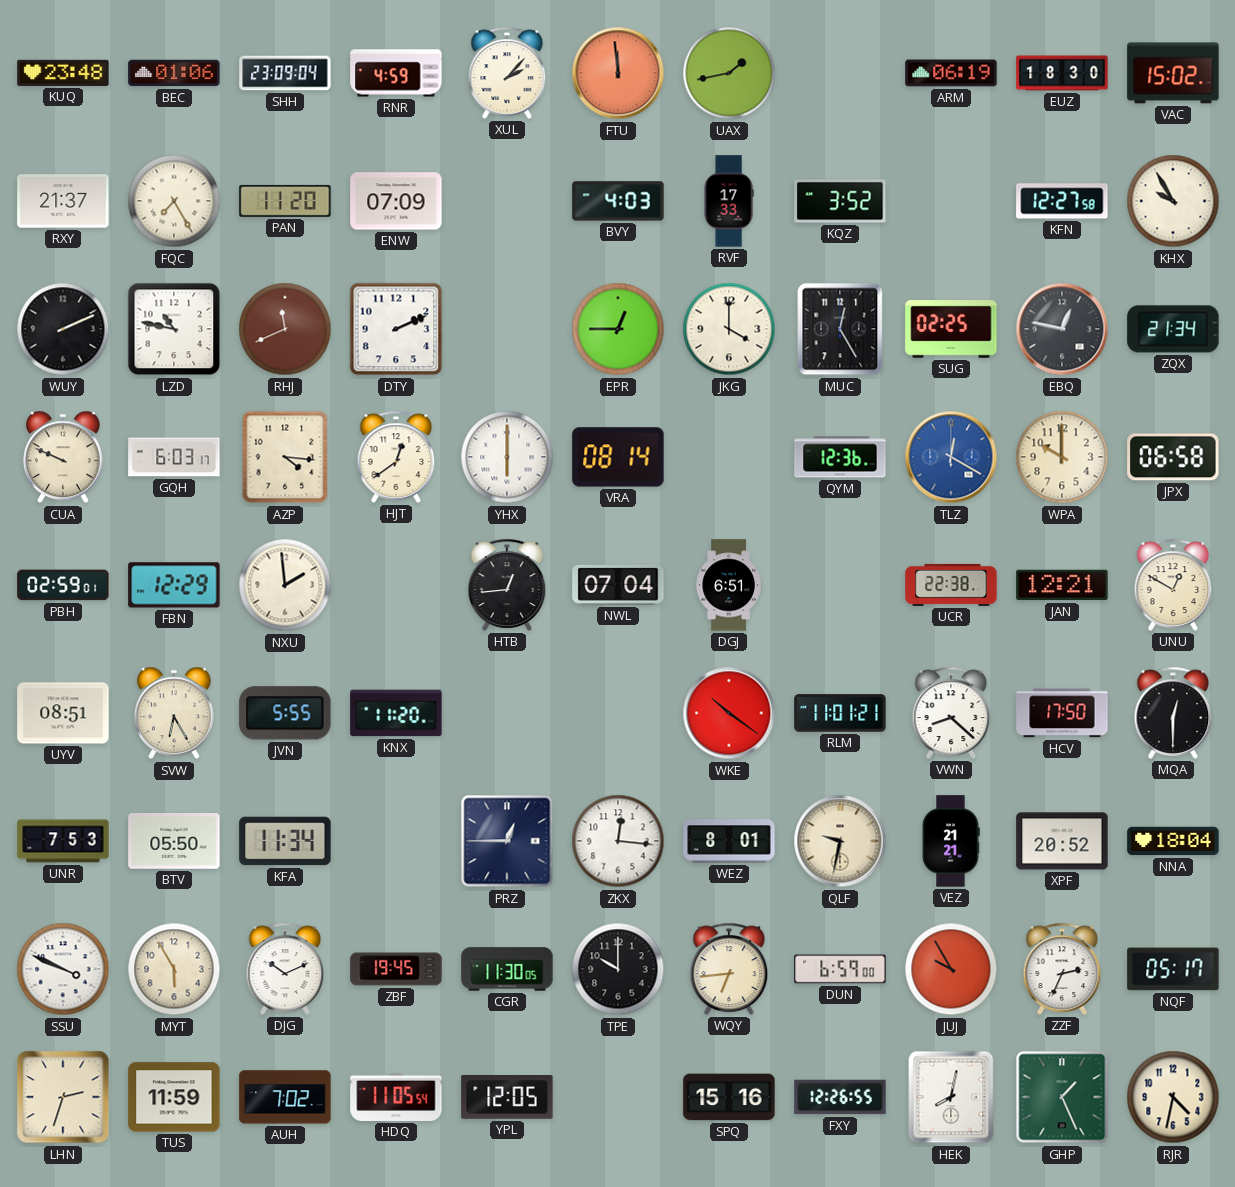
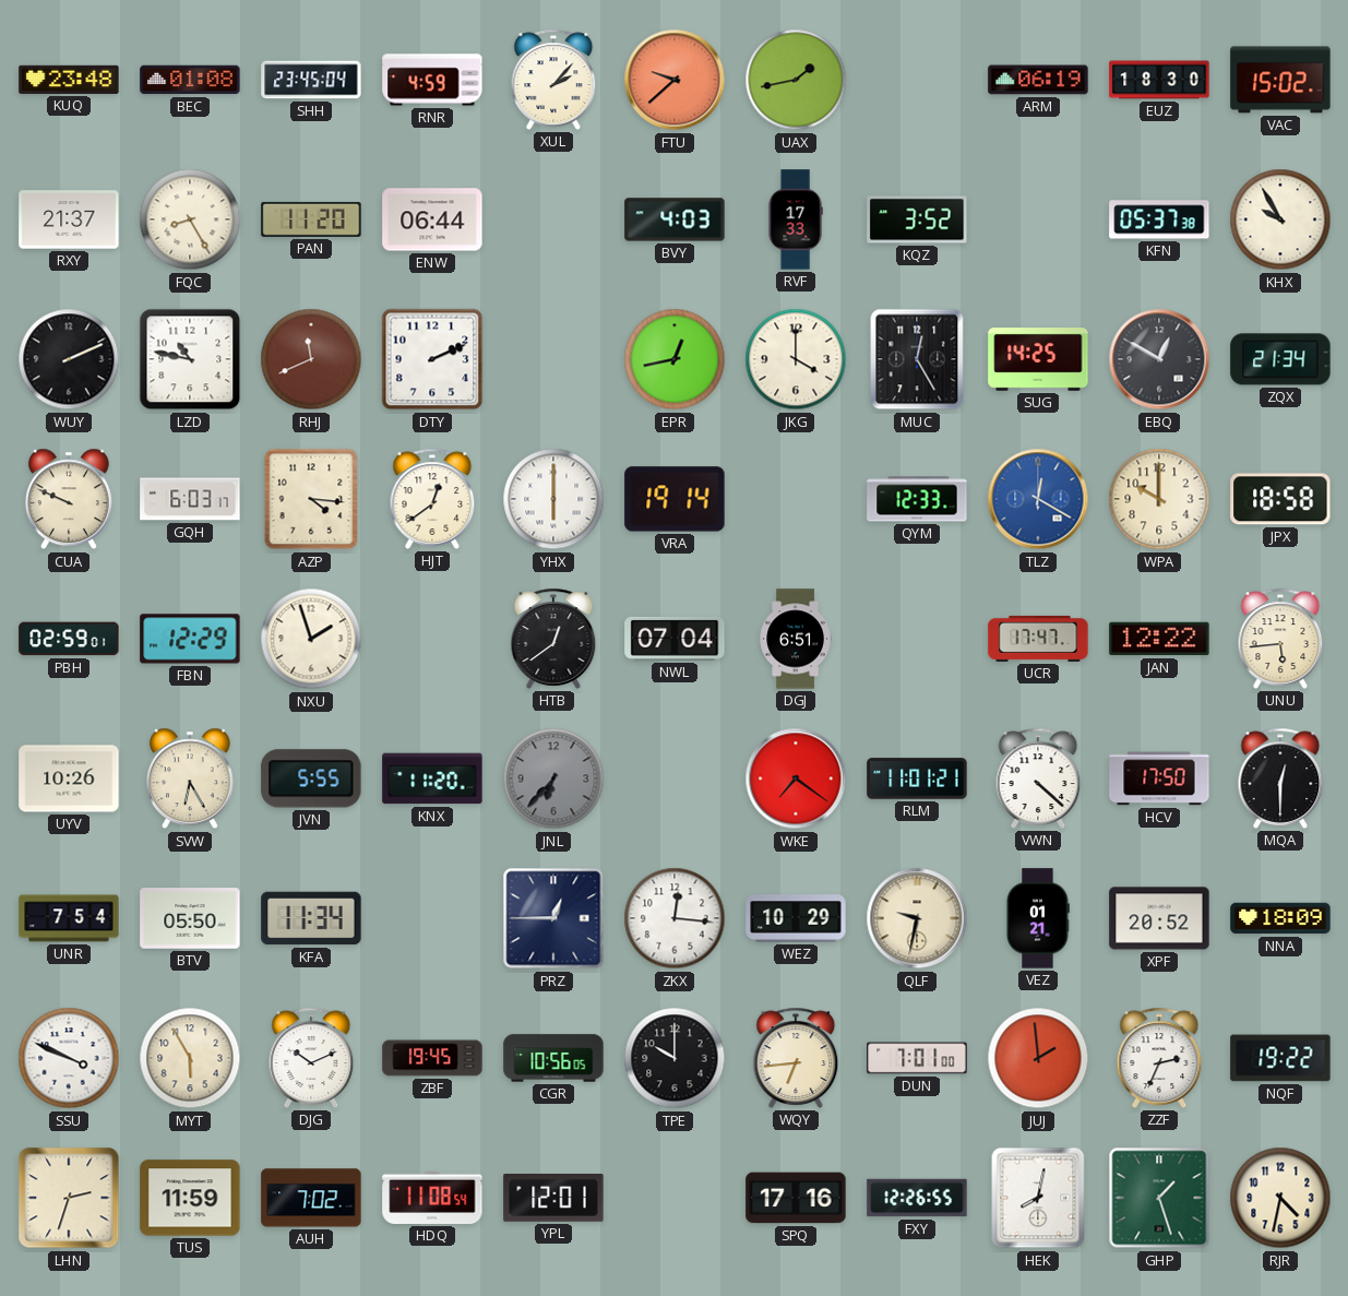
BEC: 01:06 -> 01:08
SHH: 23:09 -> 23:45
FTU: 11:59 -> 9:38
FQC: 7:25 -> 8:25
ENW: 07:09 -> 06:44
KFN: 12:27 -> 05:37
EPR: 12:45 -> 12:43
SUG: 02:25 -> 14:25
EBQ: 12:47 -> 12:50
VRA: 08:14 -> 19:14
QYM: 12:36 -> 12:33
JPX: 06:58 -> 18:58
NXU: 1:59 -> 1:57
HTB: 12:44 -> 12:39
UCR: 22:38 -> 17:47
JAN: 12:21 -> 12:22
UNU: 12:50 -> 5:44
UYV: 08:51 -> 10:26
JNL: none -> 6:37
WKE: 10:21 -> 7:21
VWN: 8:22 -> 4:22
UNR: 7:53 -> 7:54
WEZ: 8:01 -> 10:29
VEZ: 21:21 -> 01:21
NNA: 18:04 -> 18:09
CGR: 11:30 -> 10:56
DUN: 6:59 -> 7:01
JUJ: 9:55 -> 1:59
NQF: 05:17 -> 19:22
HDQ: 11:05 -> 11:08
YPL: 12:05 -> 12:01
SPQ: 15:16 -> 17:16
GHP: 1:26 -> 1:27
